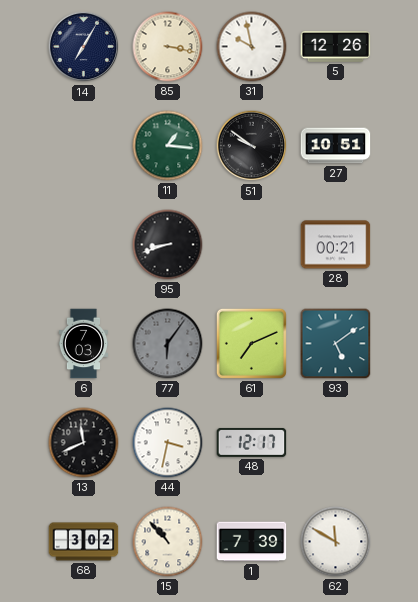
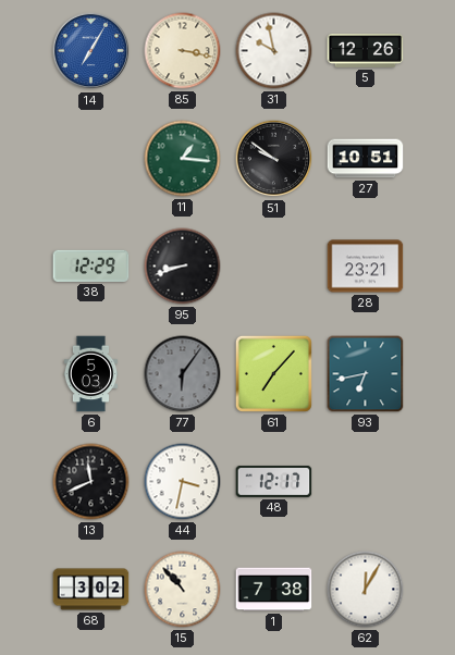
14 dial: navy -> blue
38: none -> 12:29
28: 00:21 -> 23:21
6: 7:03 -> 5:03
61: 7:11 -> 7:07
93: 5:09 -> 6:43
1: 7:39 -> 7:38
62: 11:50 -> 12:05
